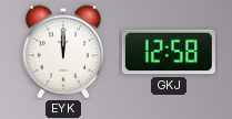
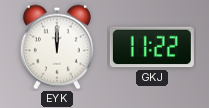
GKJ: 12:58 -> 11:22
